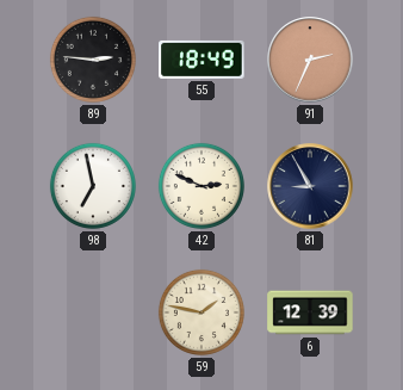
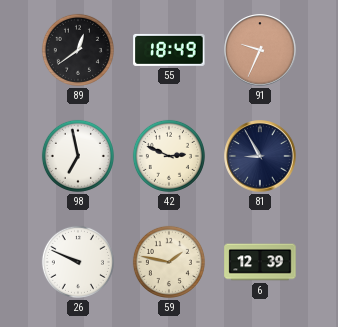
89: 2:46 -> 12:39
91: 2:34 -> 9:34
26: none -> 9:49
